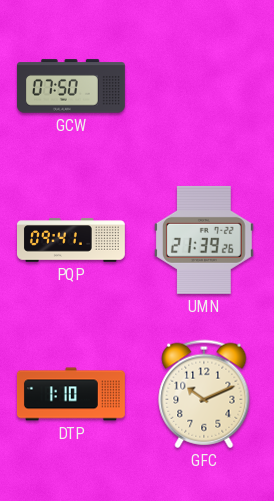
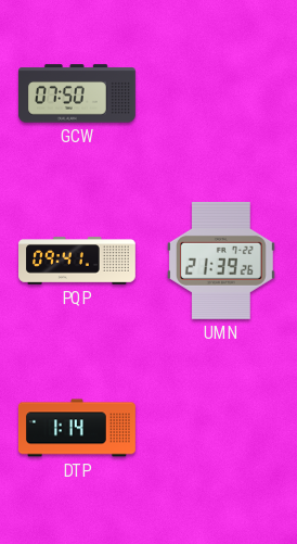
DTP: 1:10 -> 1:14
GFC: 10:11 -> none
